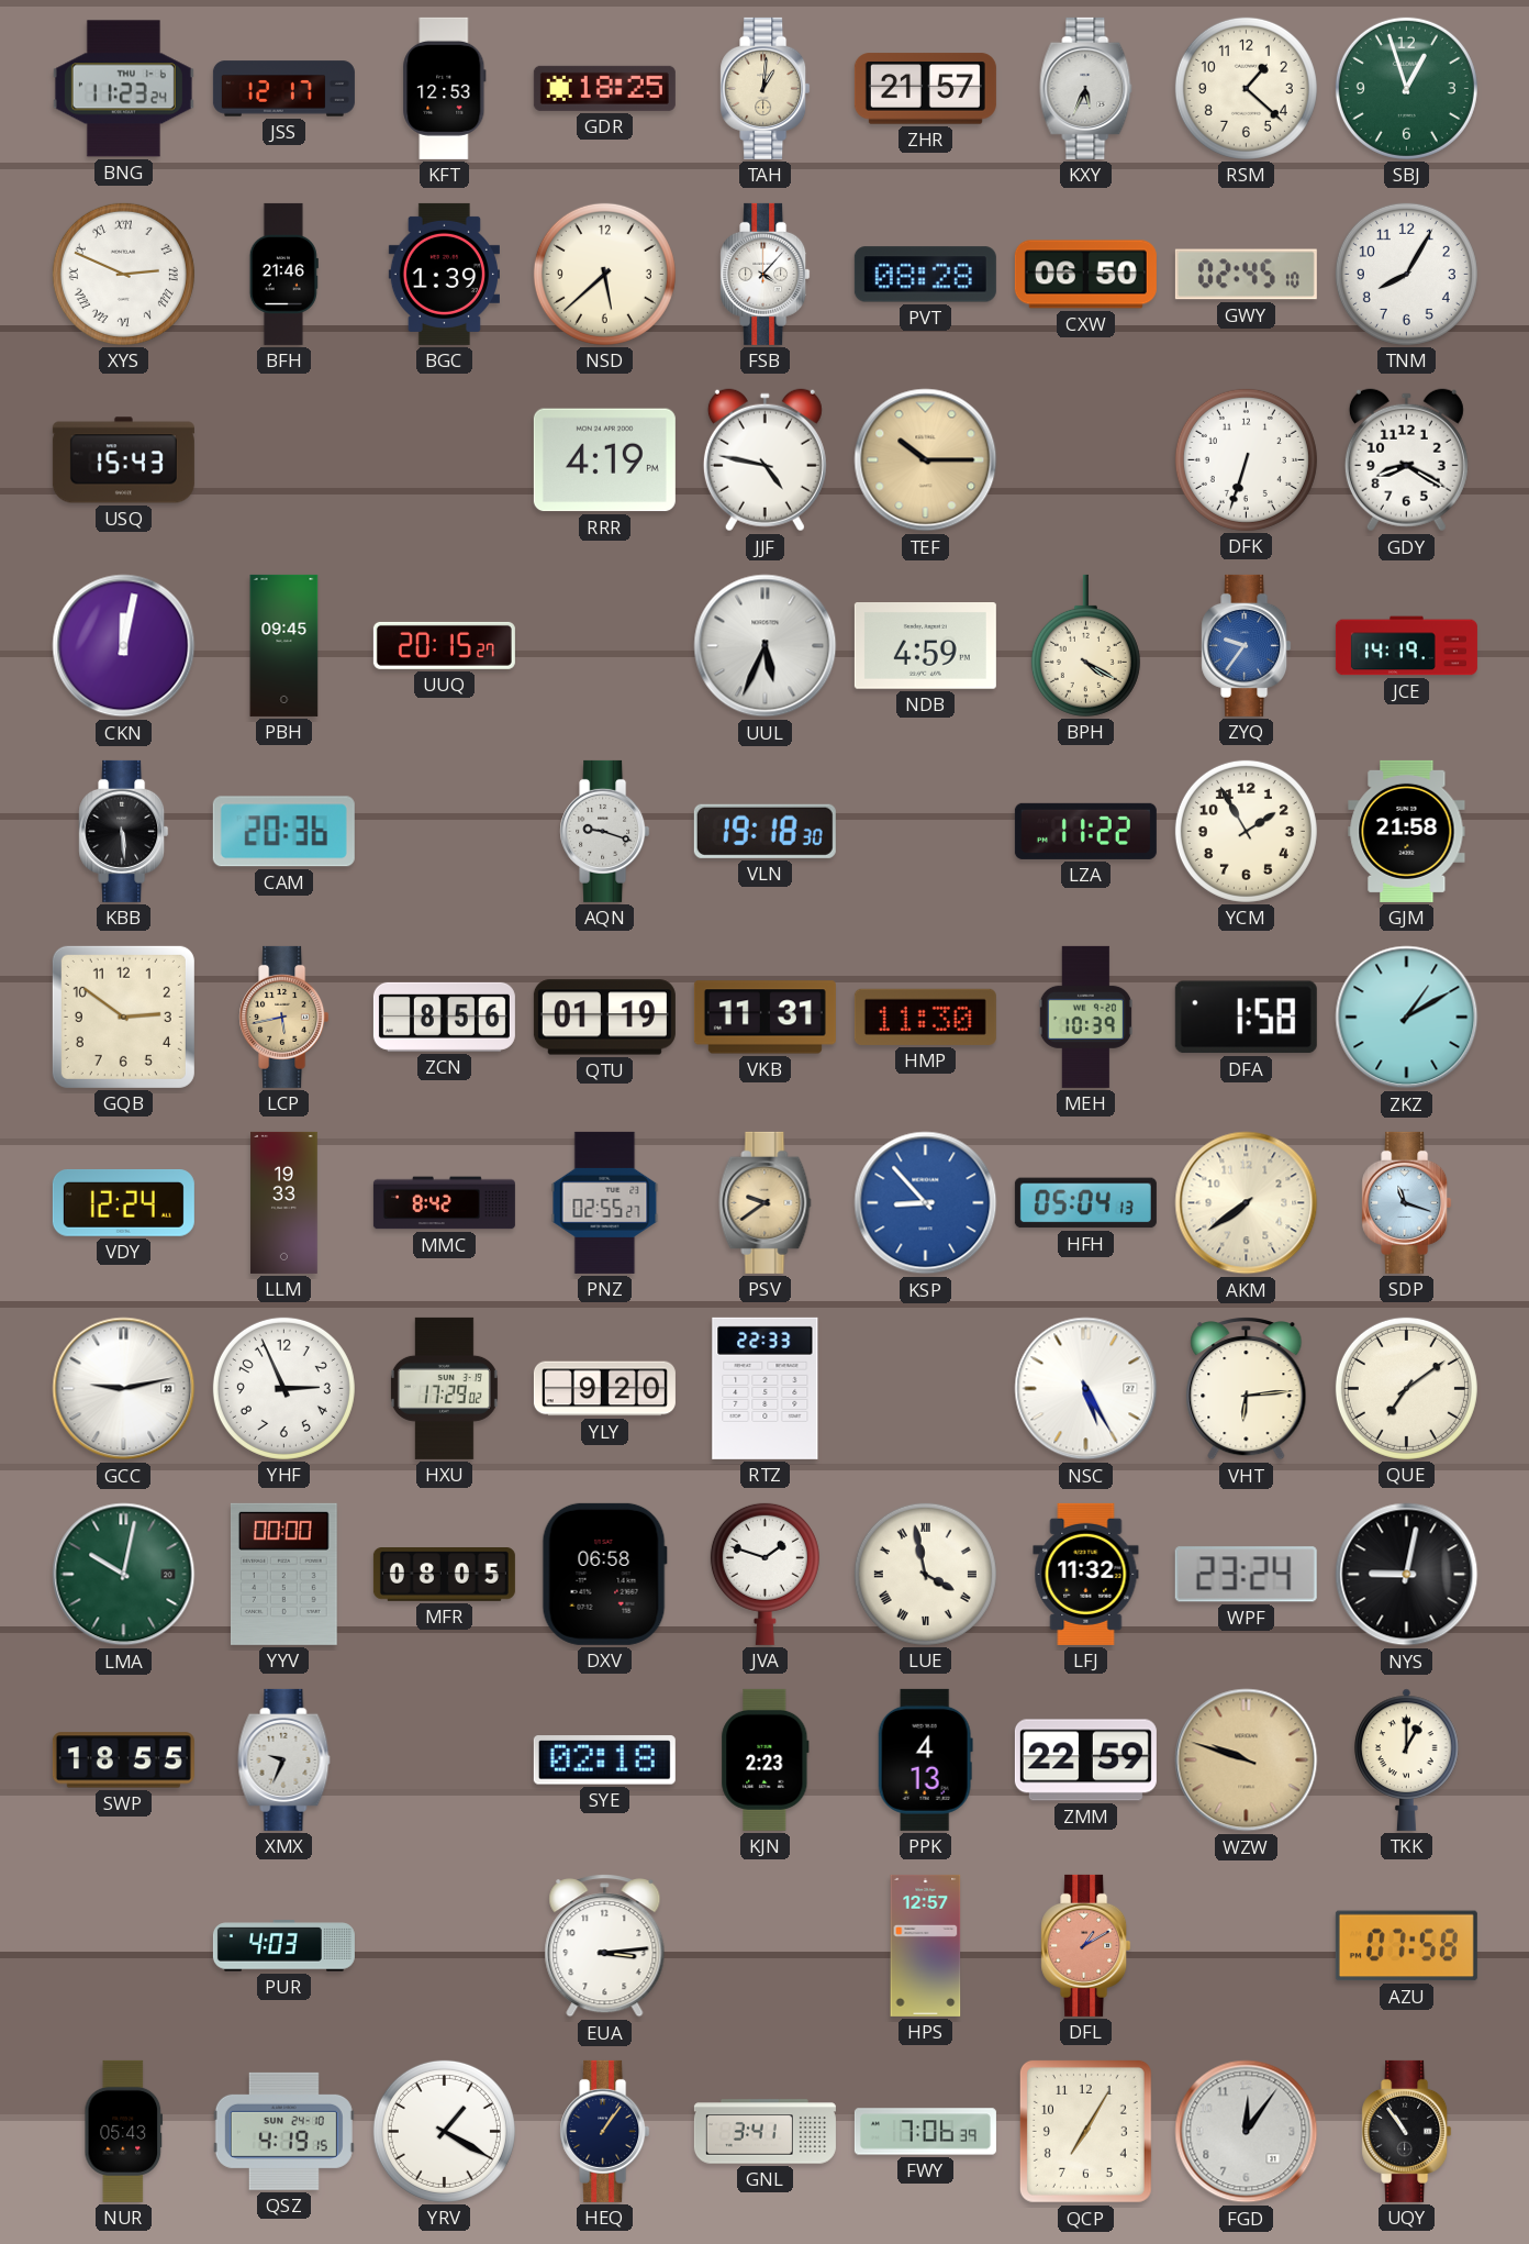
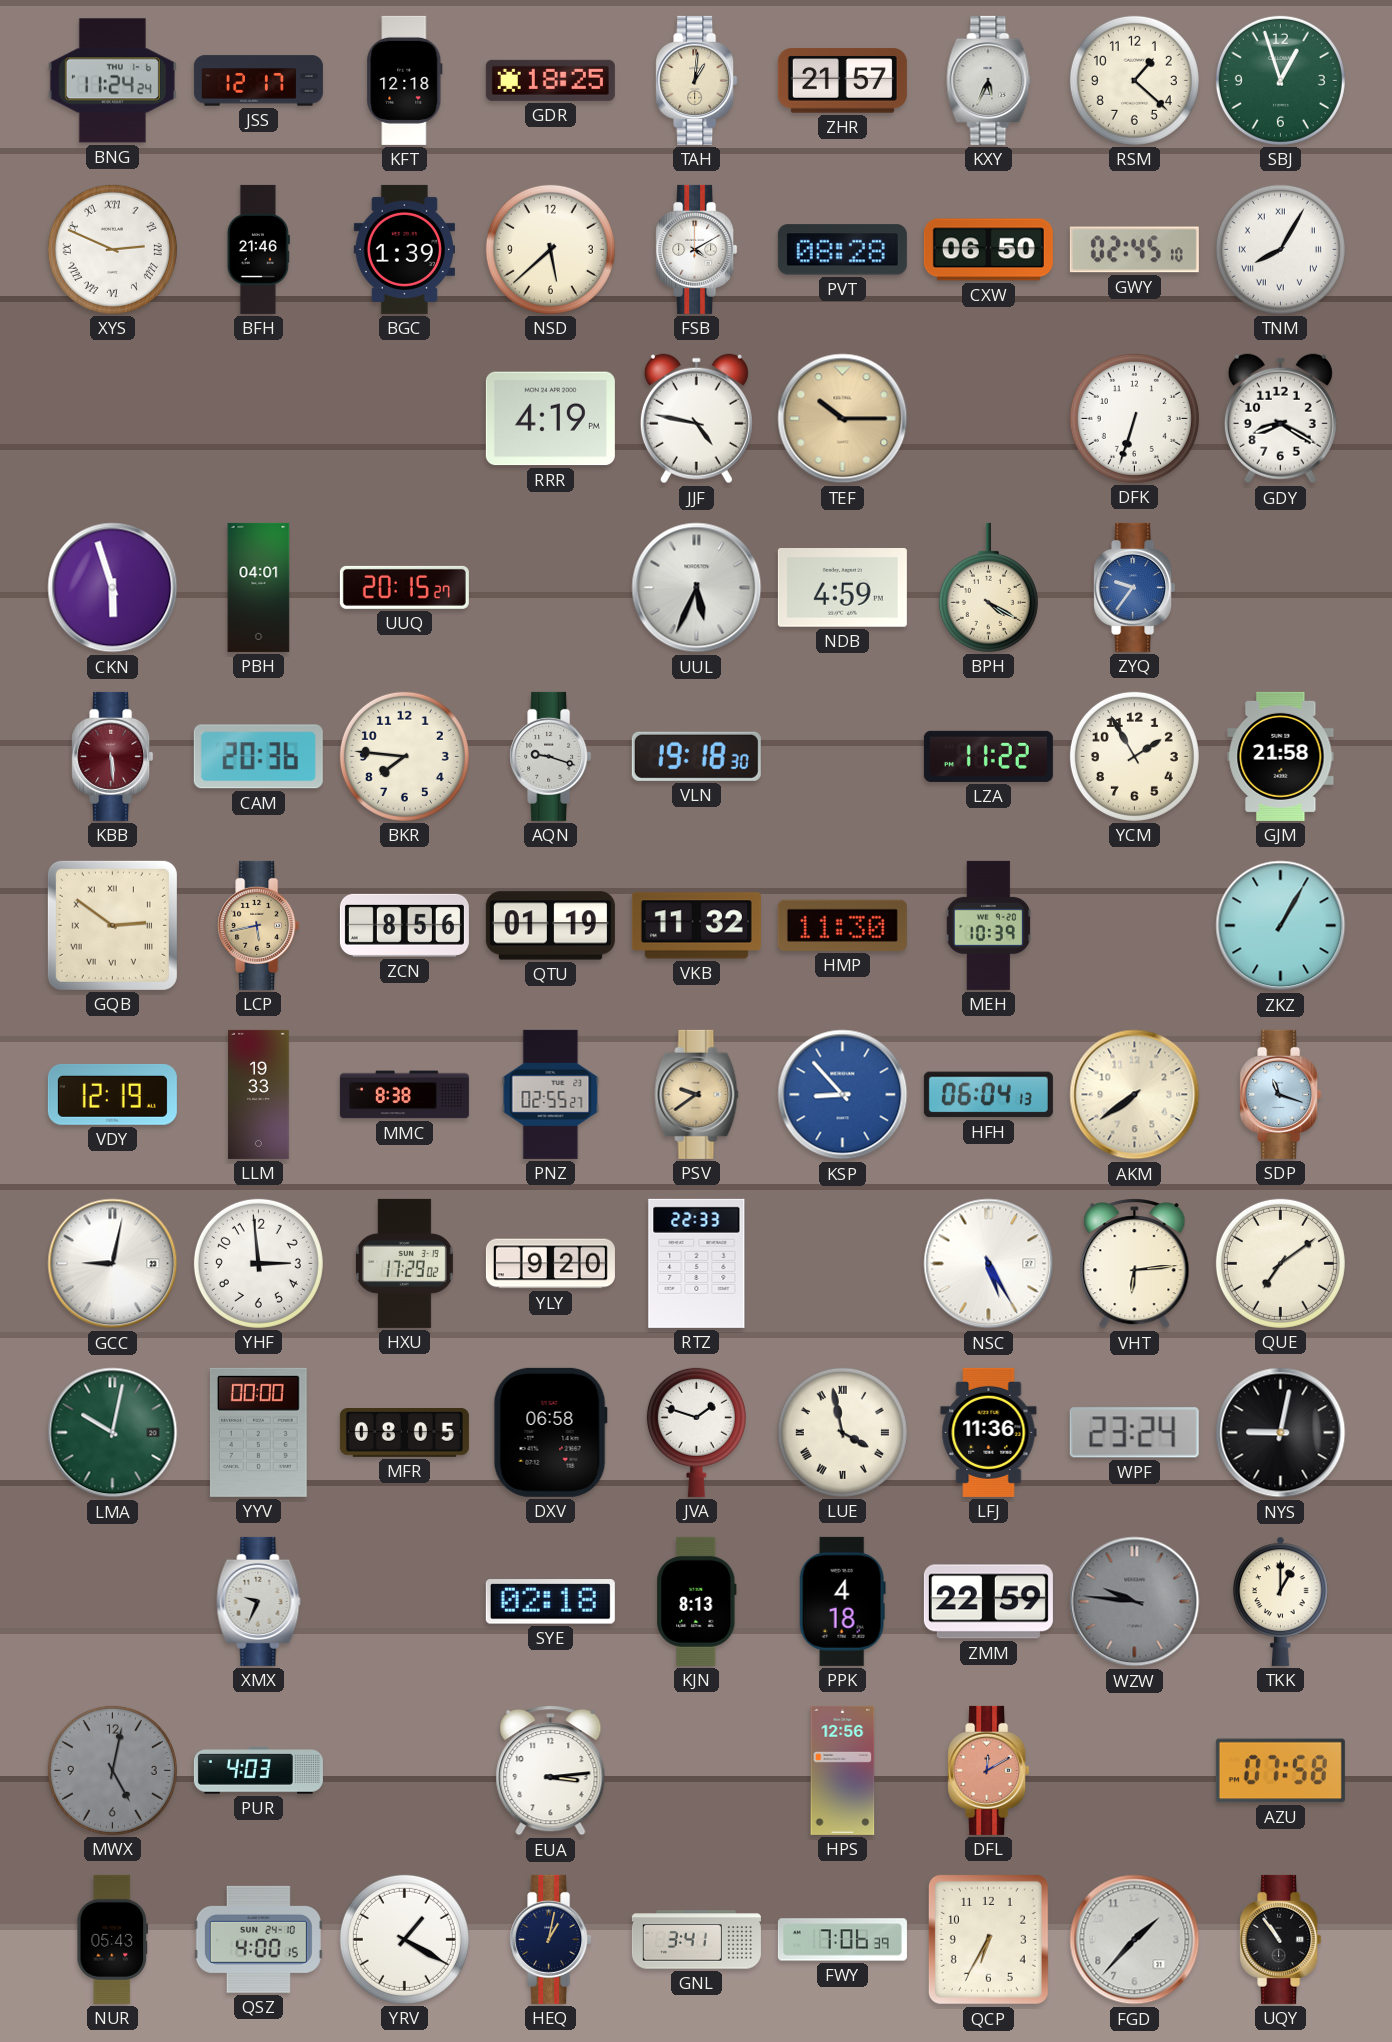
BNG: 11:23 -> 11:24
KFT: 12:53 -> 12:18
FSB: 4:07 -> 4:10
TNM numerals: Arabic -> Roman
USQ: 15:43 -> none
CKN: 12:02 -> 5:57
PBH: 09:45 -> 04:01
JCE: 14:19 -> none
KBB dial: black -> burgundy
BKR: none -> 7:46
GQB numerals: Arabic -> Roman
VKB: 11:31 -> 11:32
DFA: 1:58 -> none
ZKZ: 1:10 -> 1:05
VDY: 12:24 -> 12:19
MMC: 8:42 -> 8:38
HFH: 05:04 -> 06:04
GCC: 9:13 -> 9:02
YHF: 2:56 -> 2:59
LFJ: 11:32 -> 11:36
SWP: 18:55 -> none
KJN: 2:23 -> 8:13
PPK: 4:13 -> 4:18
WZW: 9:48 -> 9:46
WZW dial: champagne -> grey
MWX: none -> 5:02
HPS: 12:57 -> 12:56
DFL: 1:10 -> 12:10
QSZ: 4:19 -> 4:00
HEQ: 1:06 -> 1:02
QCP: 7:05 -> 6:35
FGD: 12:06 -> 1:37
